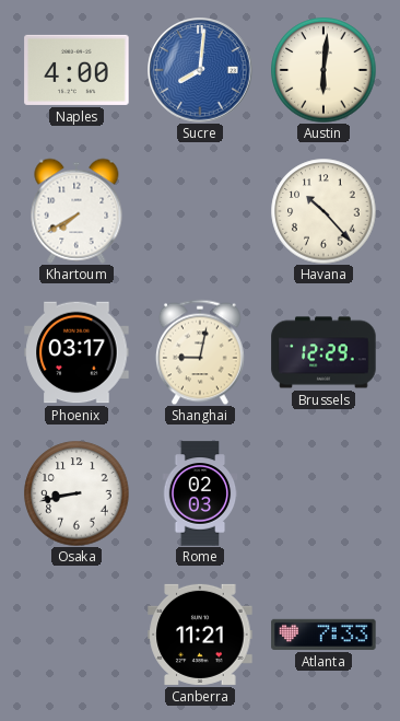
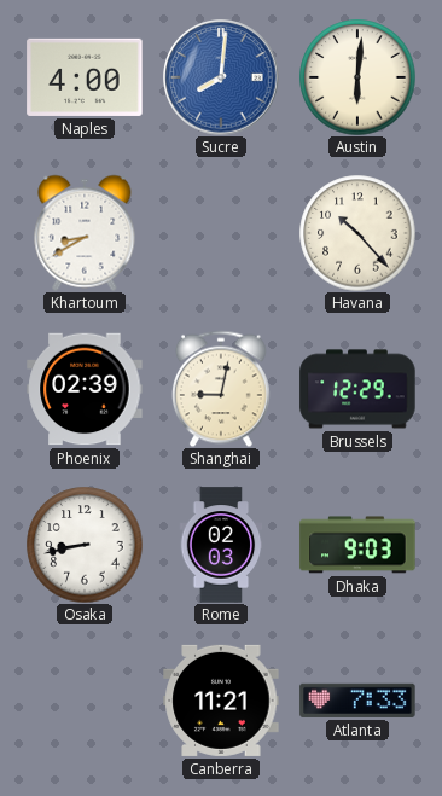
Khartoum: 7:40 -> 8:40
Phoenix: 03:17 -> 02:39
Dhaka: none -> 9:03
